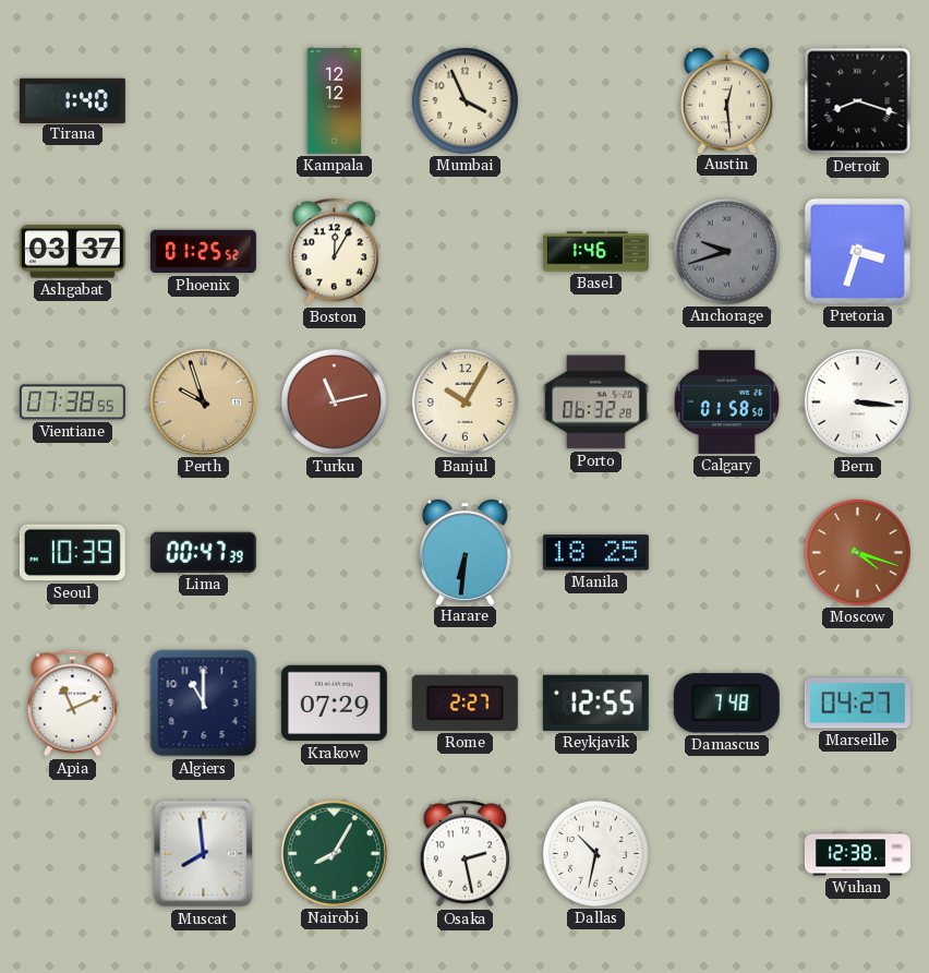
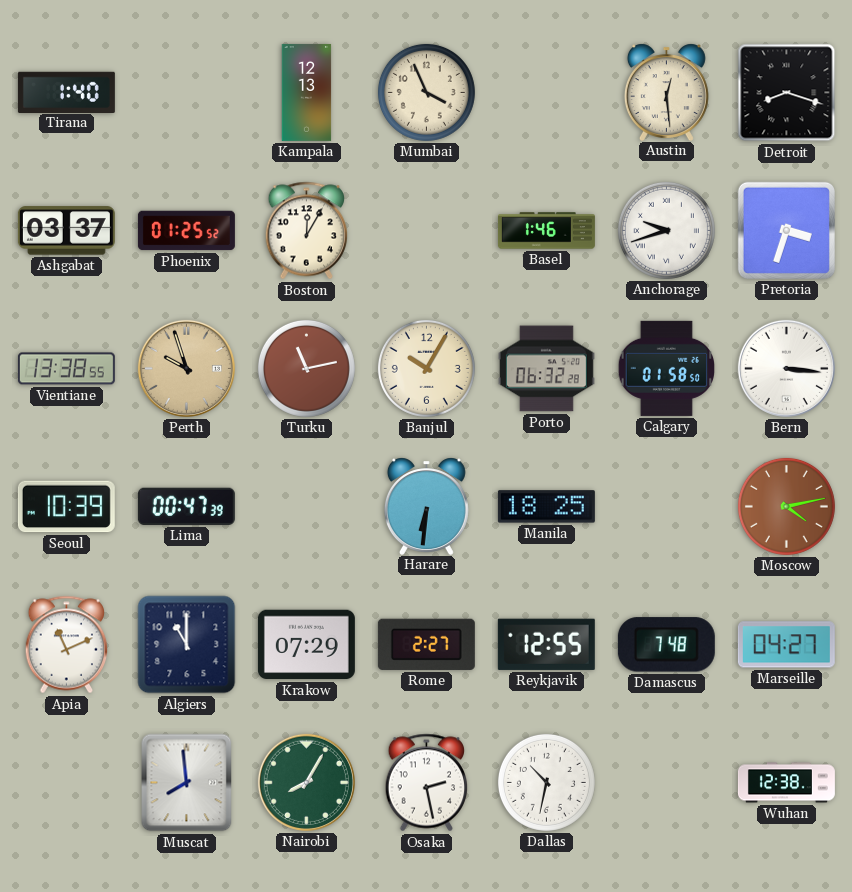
Kampala: 12:12 -> 12:13
Anchorage dial: grey -> white
Vientiane: 07:38 -> 13:38
Moscow: 4:18 -> 4:13
